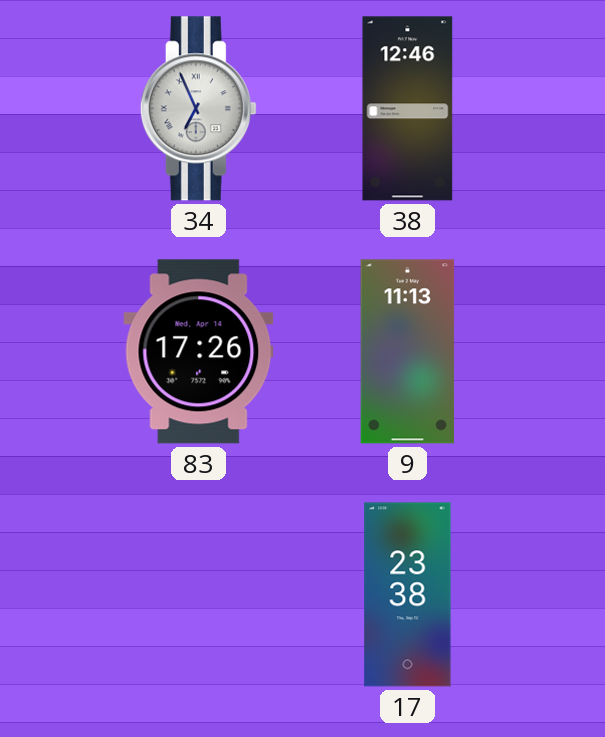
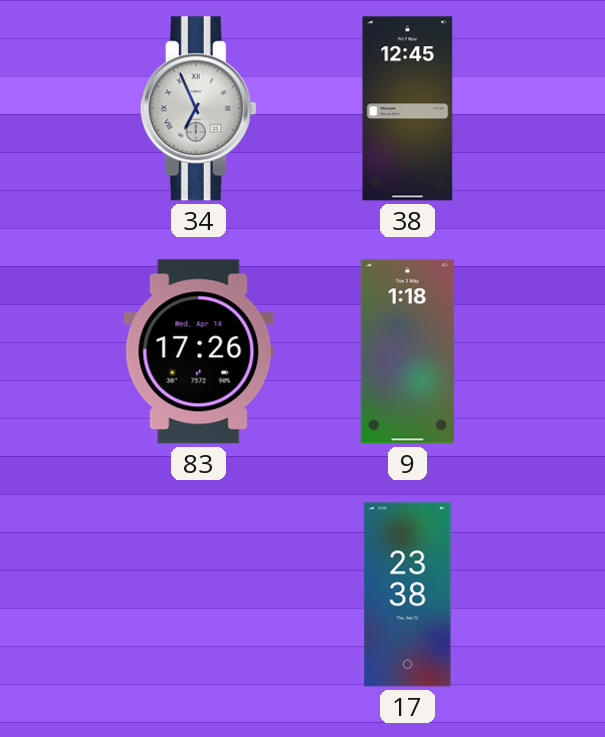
38: 12:46 -> 12:45
9: 11:13 -> 1:18
